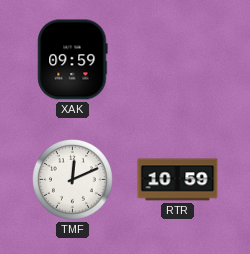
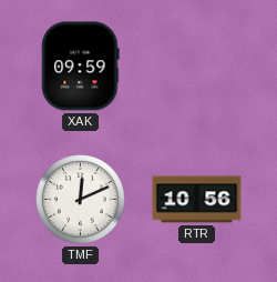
RTR: 10:59 -> 10:56
